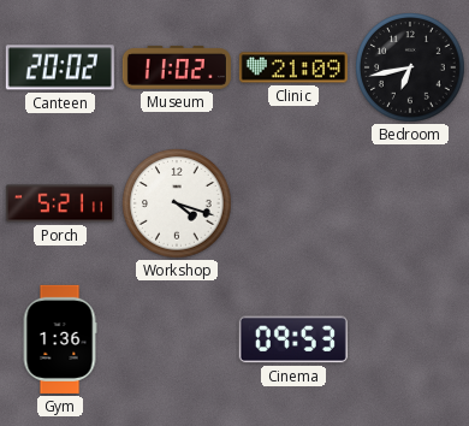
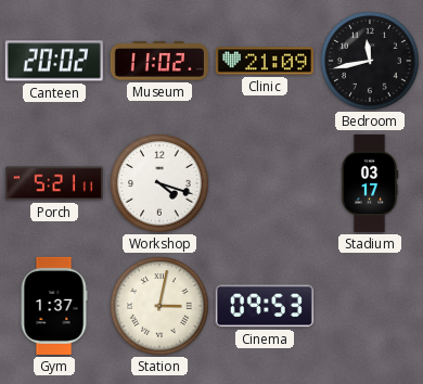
Bedroom: 6:43 -> 11:43
Stadium: none -> 03:17
Gym: 1:36 -> 1:37
Station: none -> 3:02
